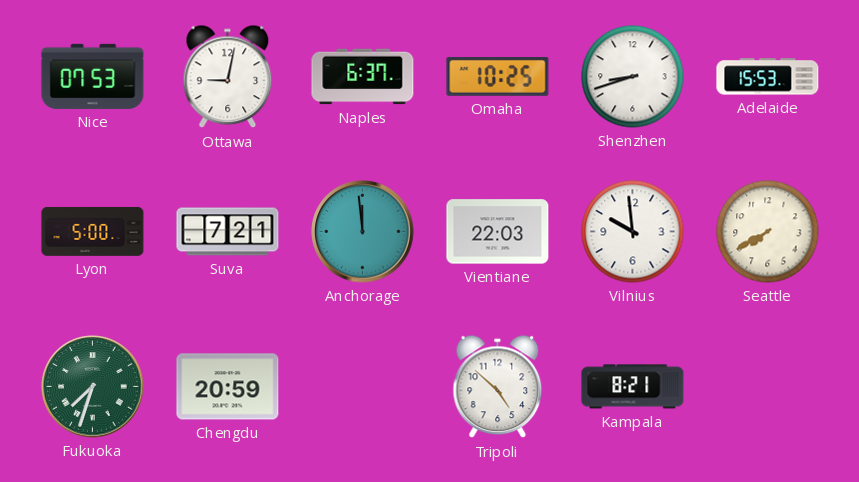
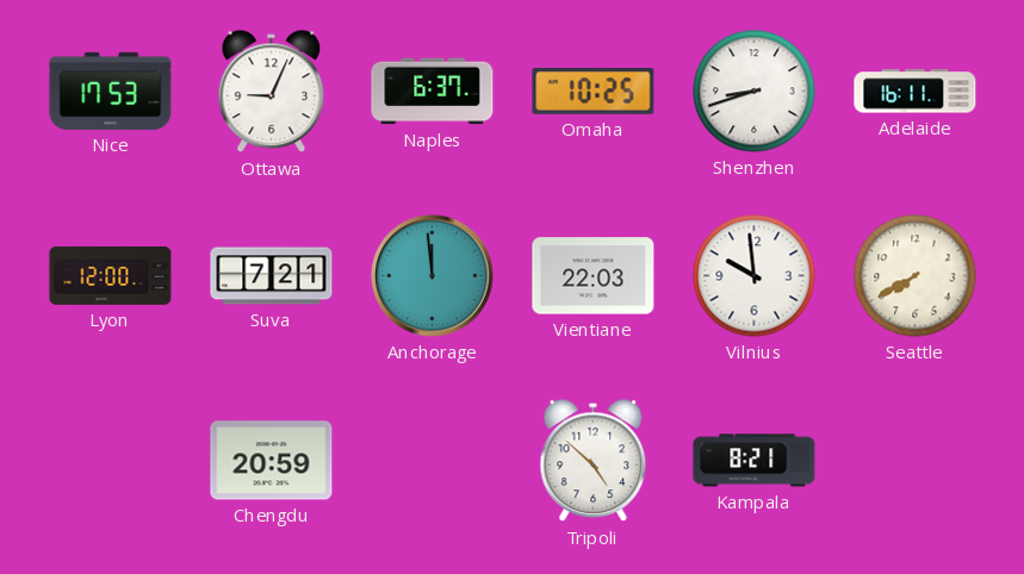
Nice: 07:53 -> 17:53
Ottawa: 9:02 -> 9:04
Adelaide: 15:53 -> 16:11
Lyon: 5:00 -> 12:00
Fukuoka: 7:33 -> none
